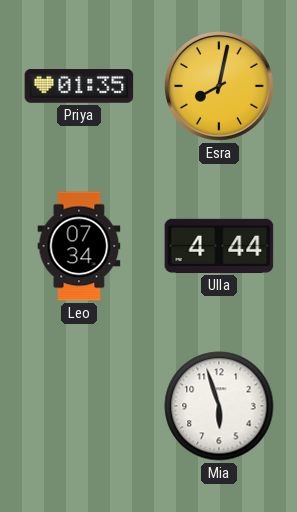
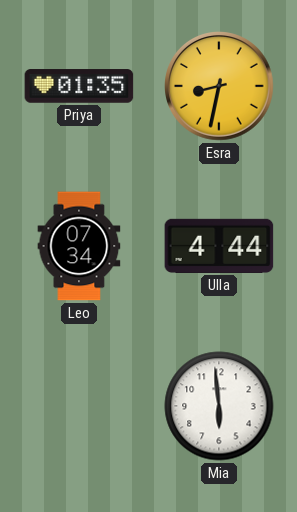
Esra: 8:02 -> 8:32
Mia: 5:57 -> 5:59
